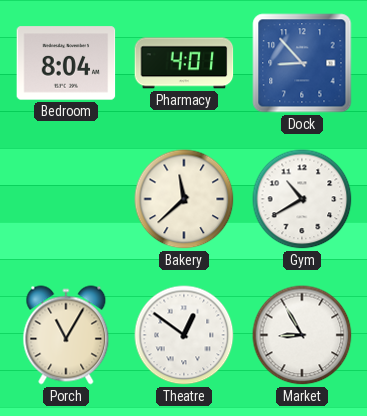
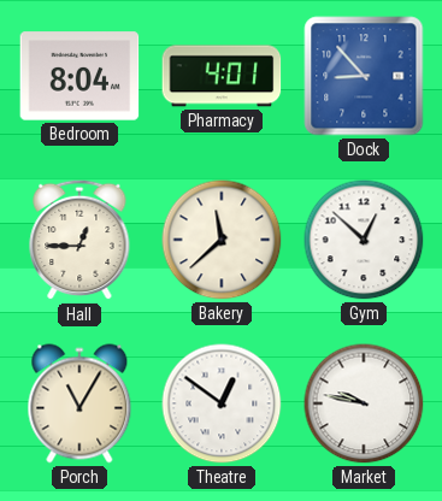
Hall: none -> 12:45
Gym: 10:40 -> 12:52
Market: 8:55 -> 9:47
